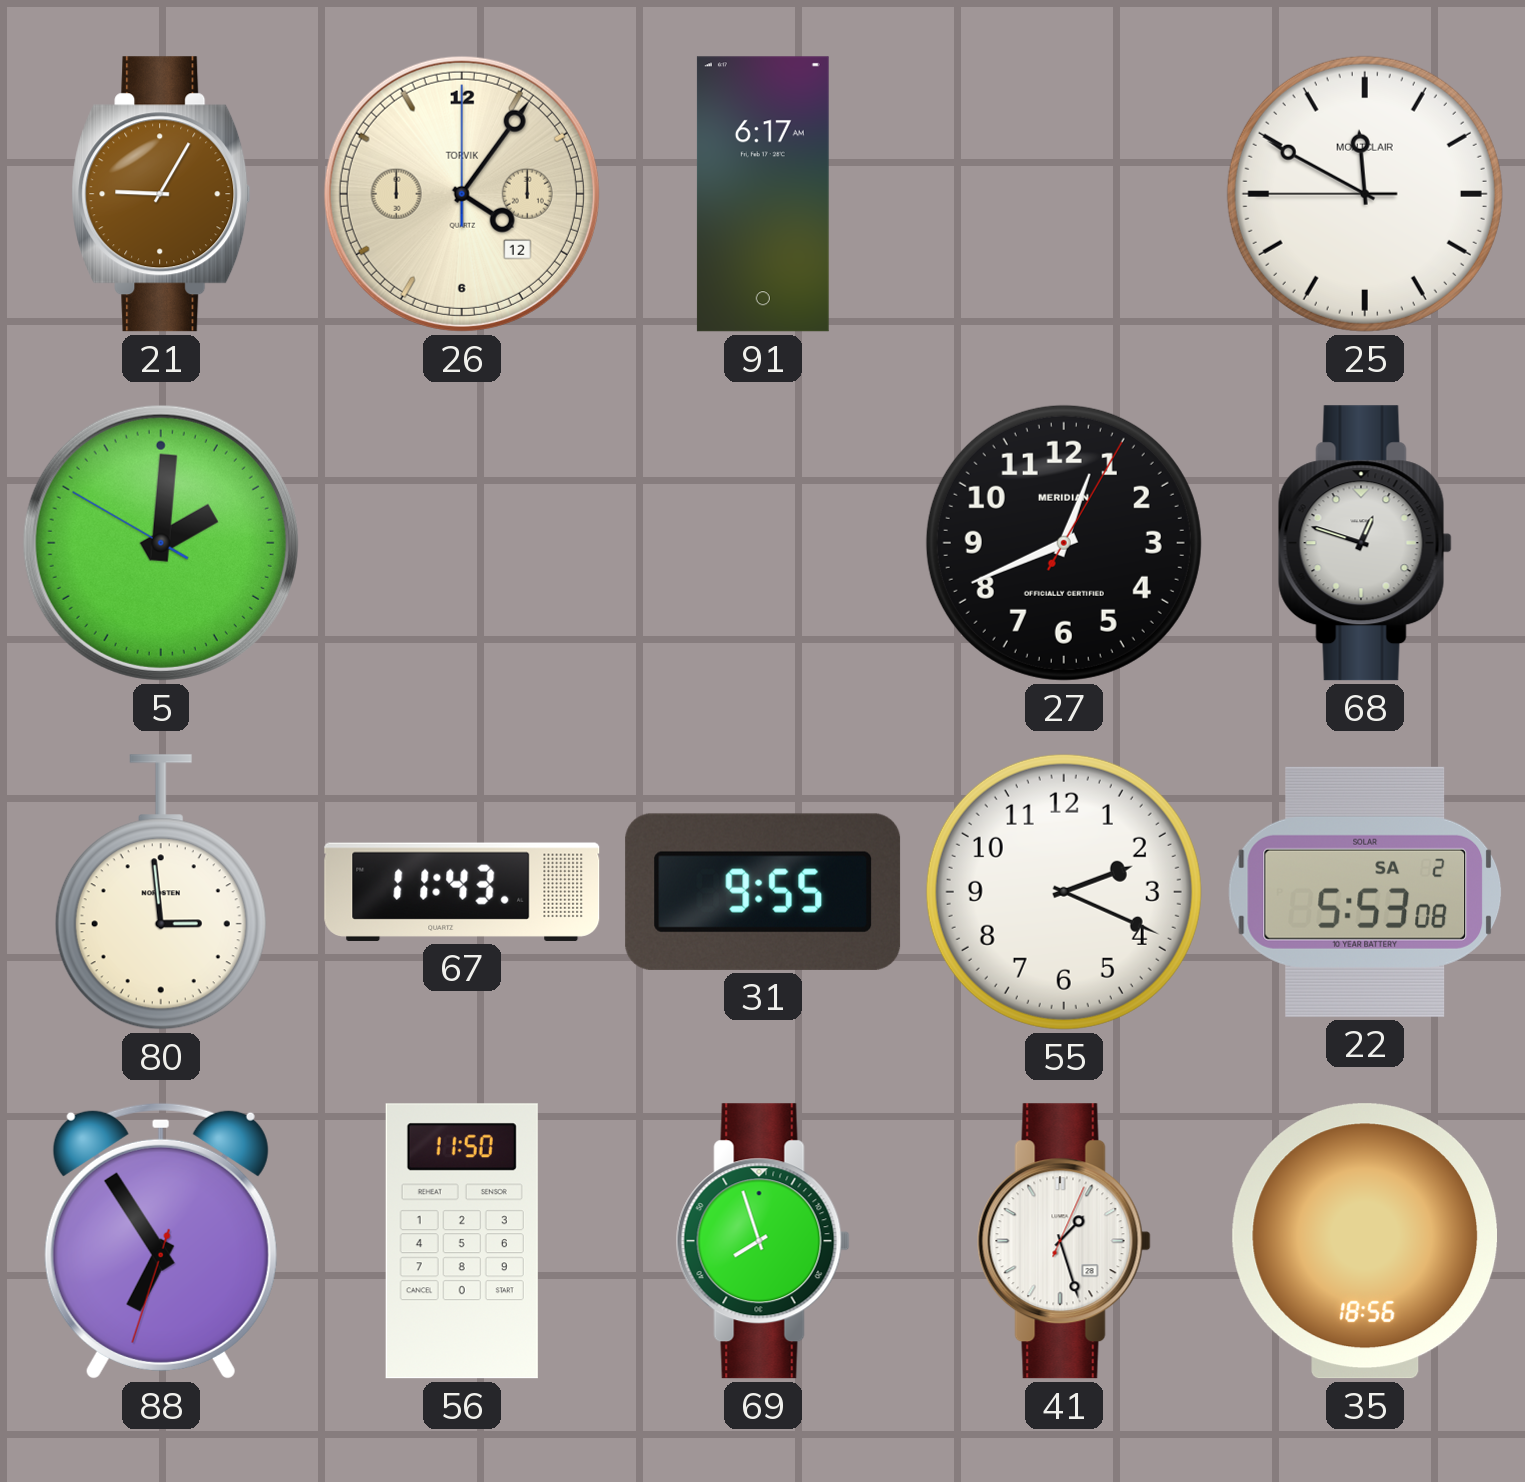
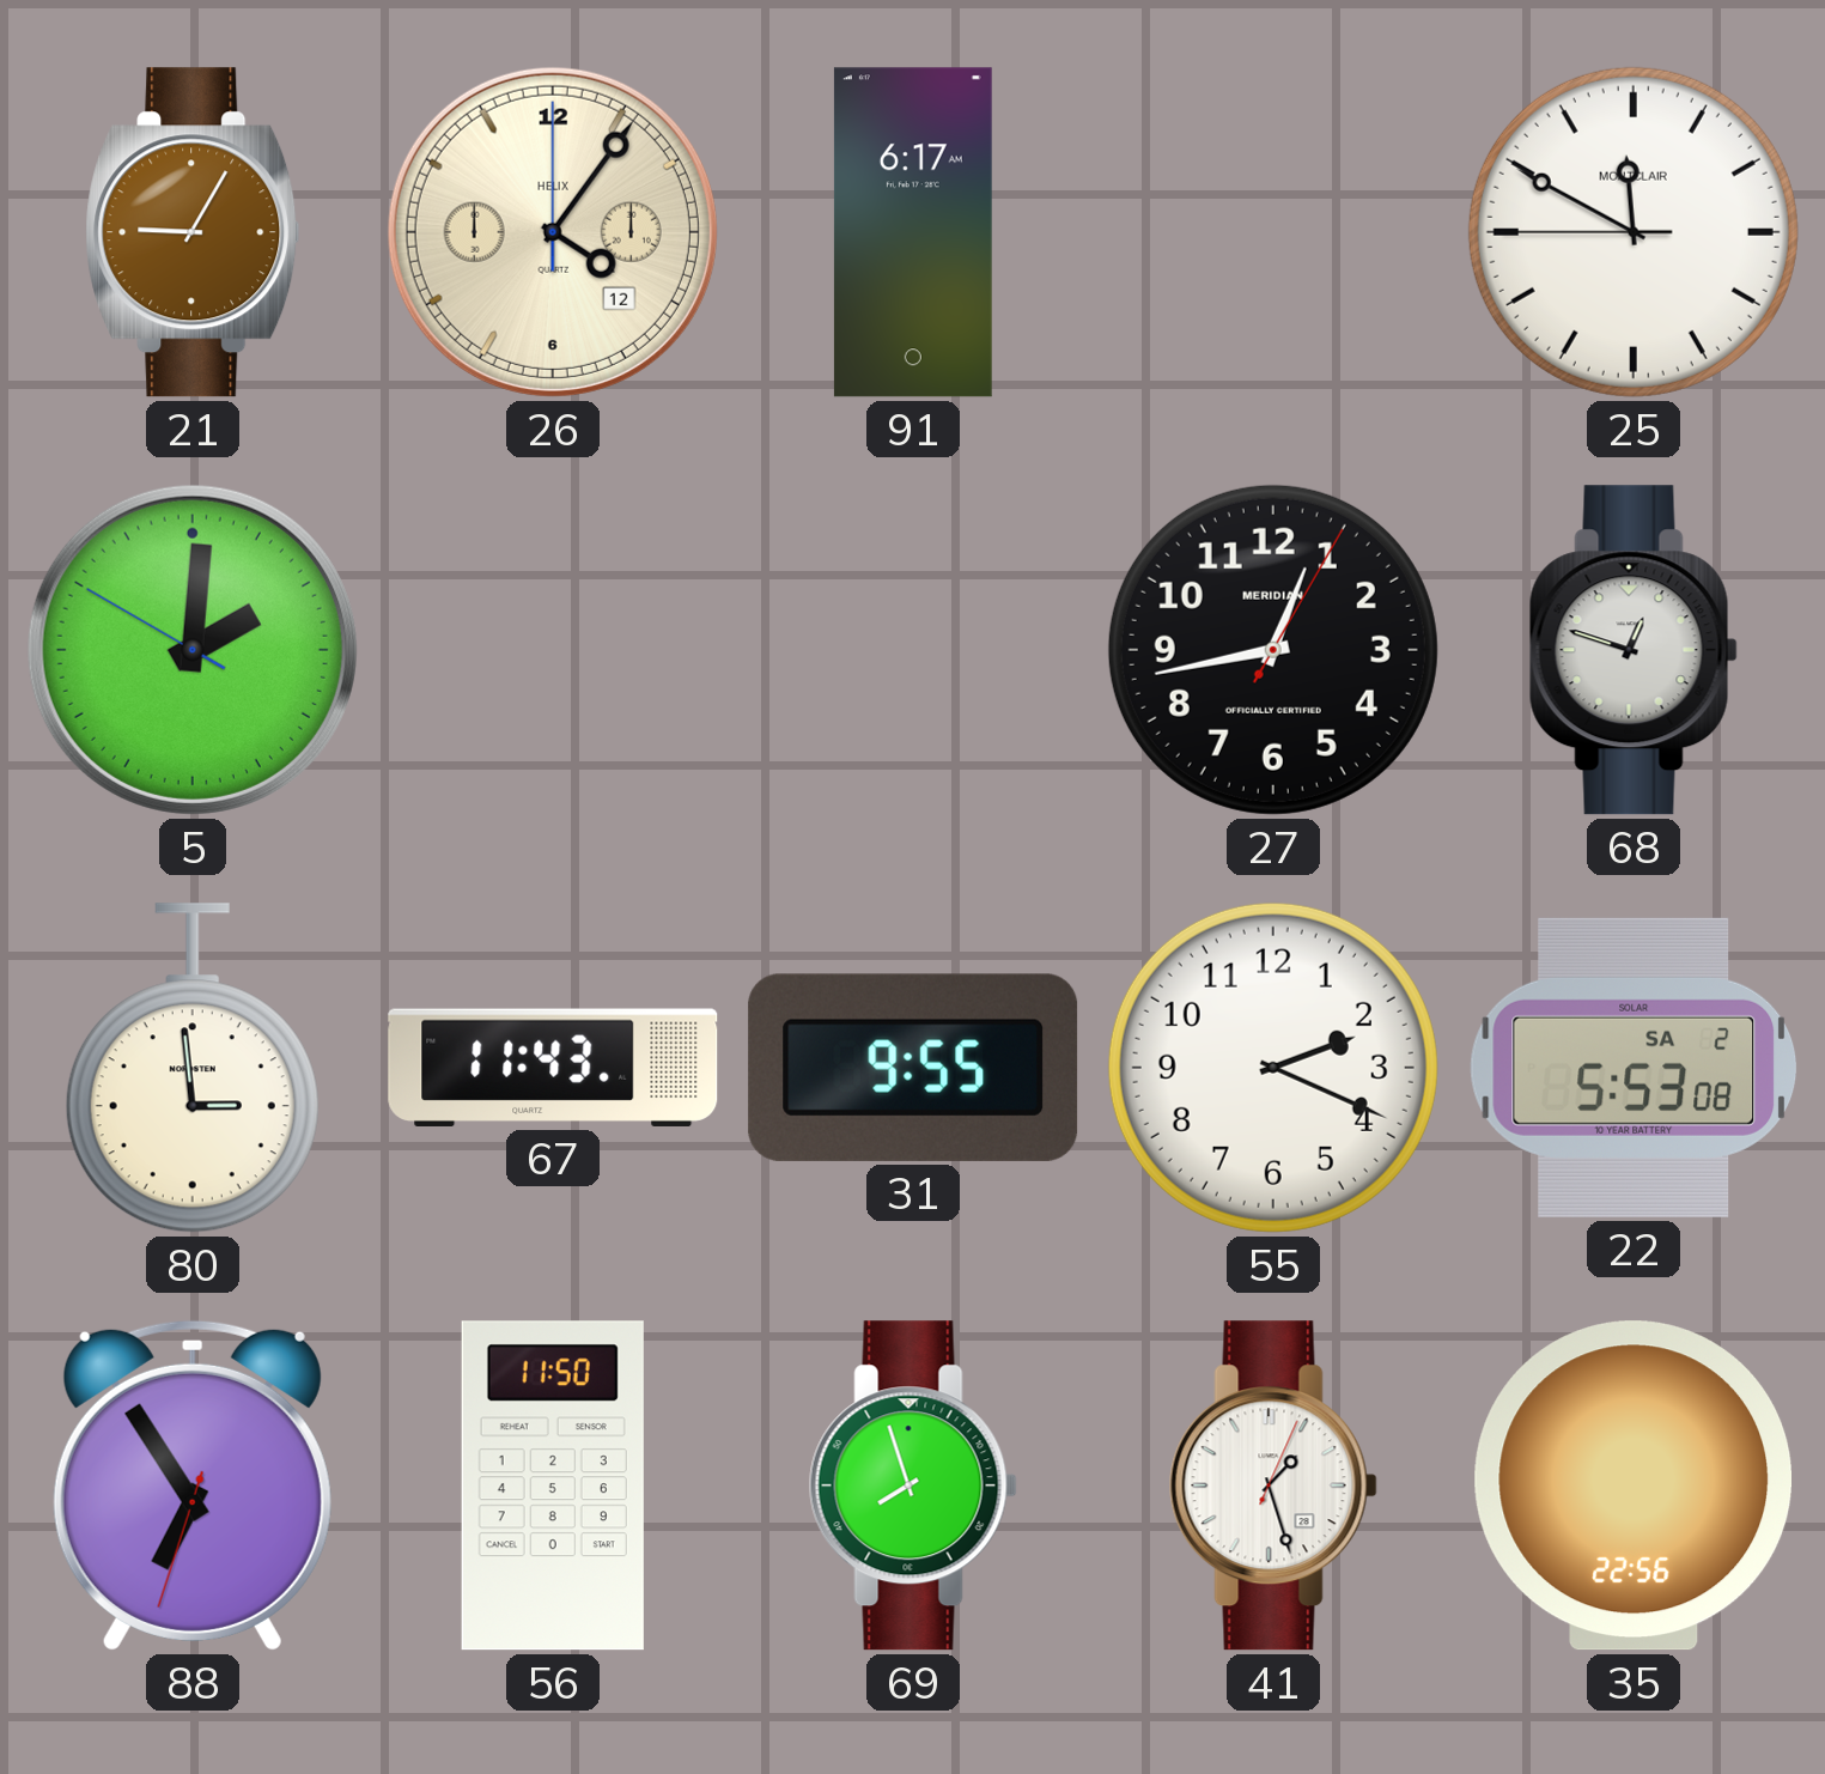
26 brand: TORVIK -> HELIX
27: 12:41 -> 12:43
35: 18:56 -> 22:56
